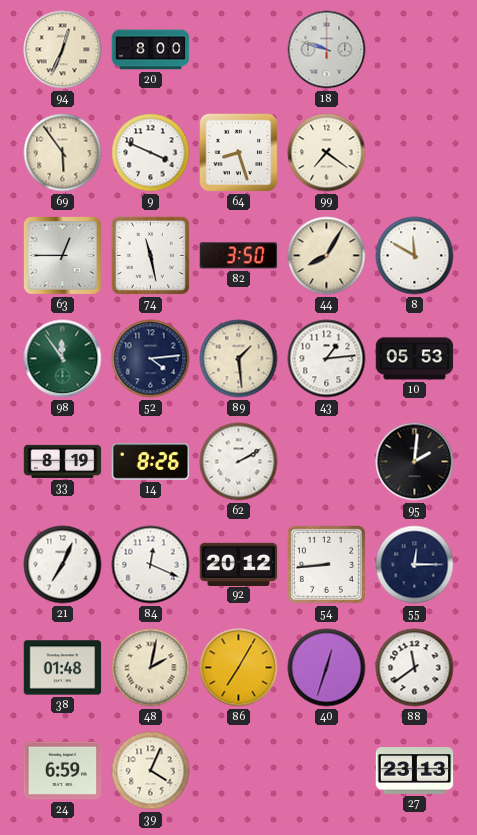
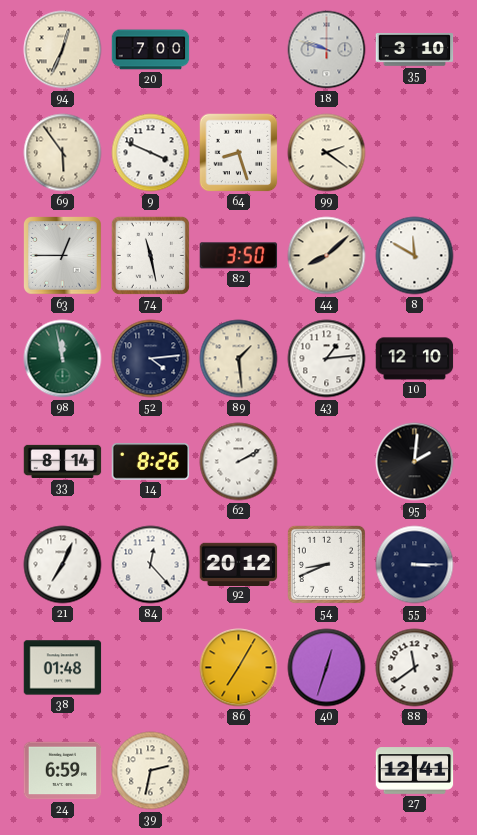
20: 8:00 -> 7:00
35: none -> 3:10
99: 7:21 -> 2:21
44: 8:05 -> 8:08
98: 11:54 -> 11:58
10: 05:53 -> 12:10
33: 8:19 -> 8:14
84: 12:19 -> 12:23
54: 8:44 -> 8:41
55: 12:15 -> 3:15
48: 2:02 -> none
39: 4:04 -> 2:32
27: 23:13 -> 12:41
